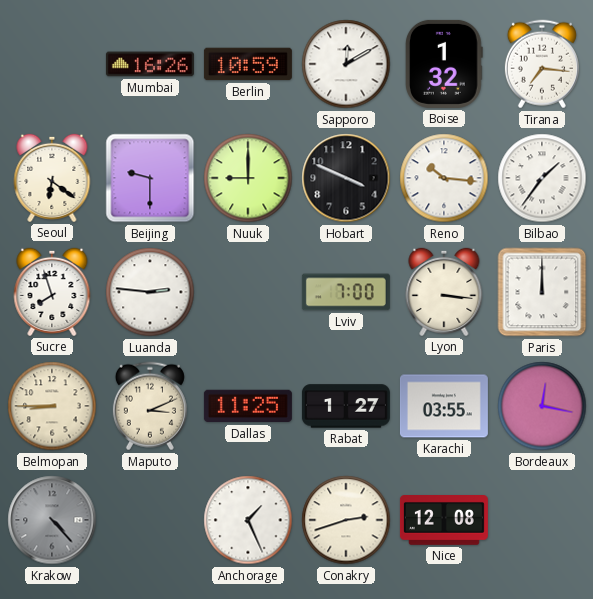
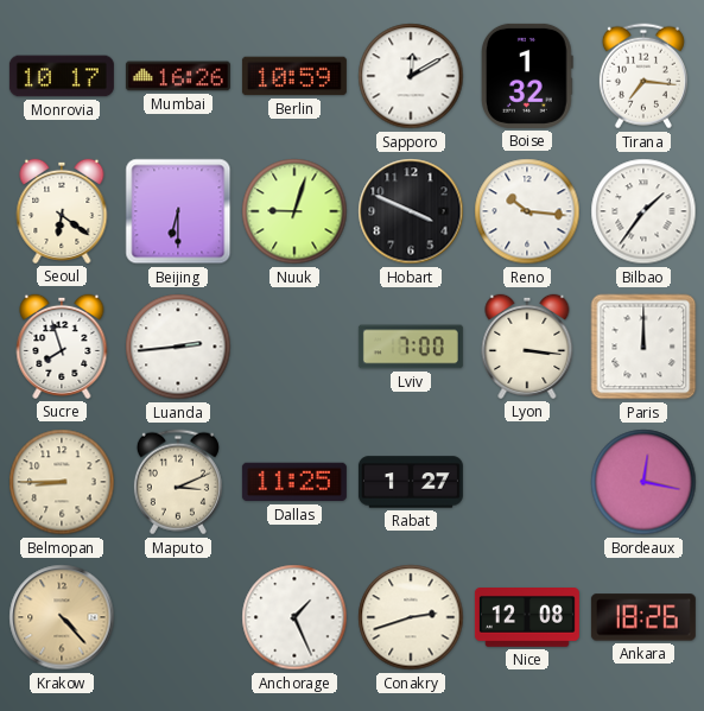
Monrovia: none -> 10:17
Beijing: 9:30 -> 6:30
Nuuk: 9:00 -> 9:03
Luanda: 2:46 -> 2:44
Karachi: 03:55 -> none
Krakow dial: grey -> champagne
Ankara: none -> 18:26
